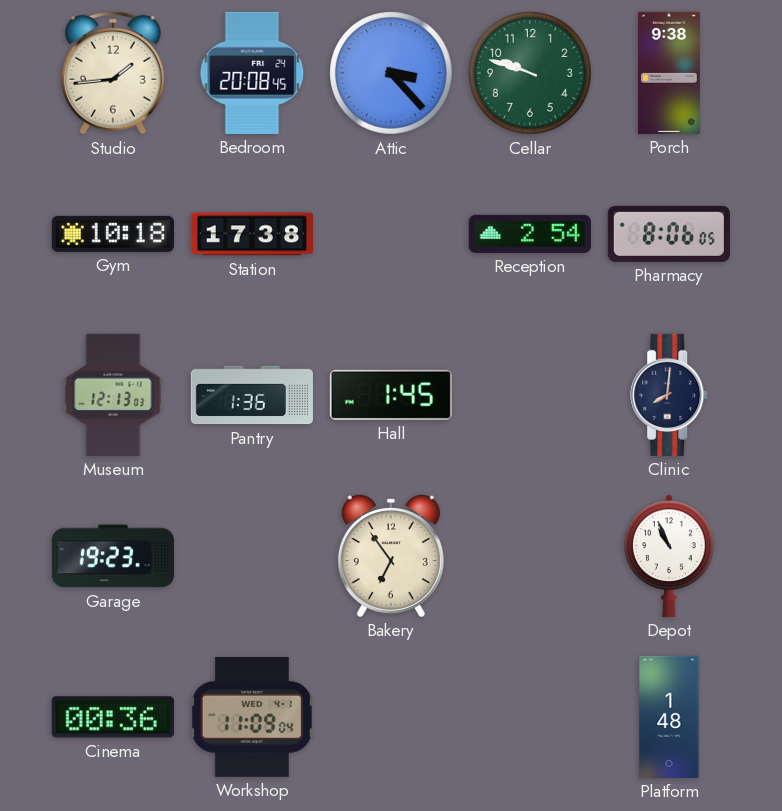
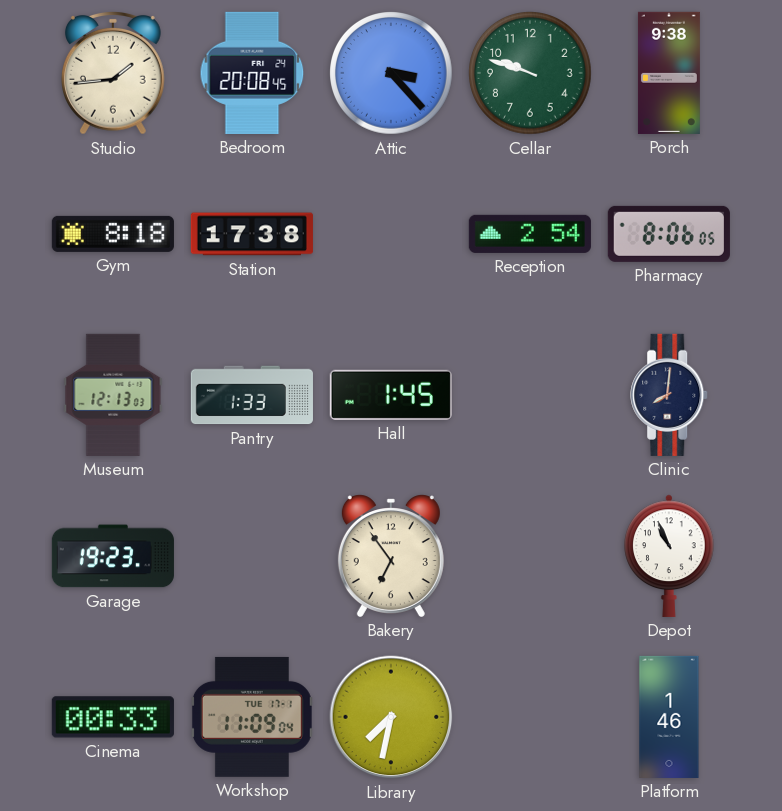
Gym: 10:18 -> 8:18
Pantry: 1:36 -> 1:33
Cinema: 00:36 -> 00:33
Workshop date: WED 4-1 -> TUE 17-1
Library: none -> 7:32
Platform: 1:48 -> 1:46
